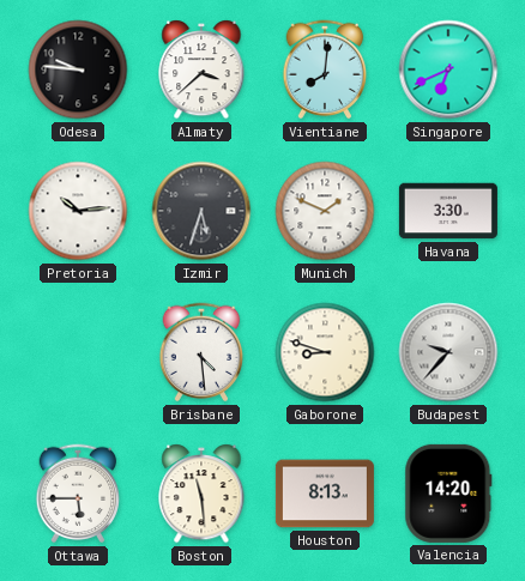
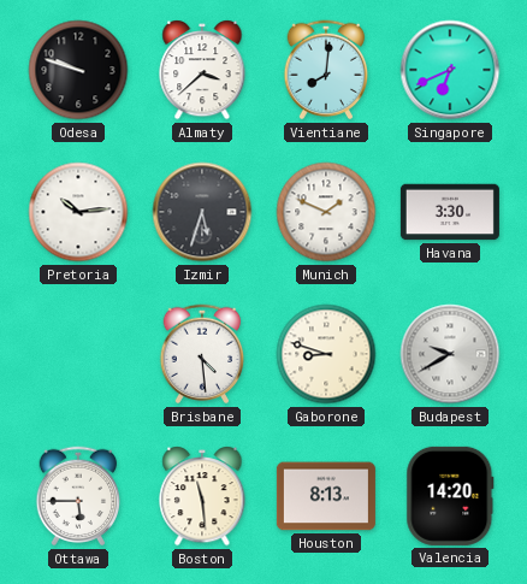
Odesa: 9:46 -> 9:48
Budapest: 9:37 -> 9:40
